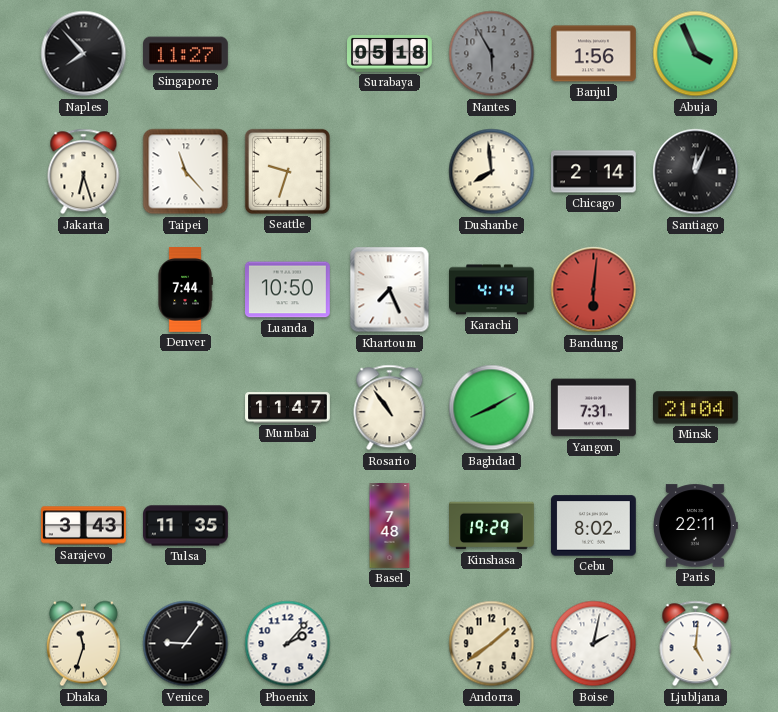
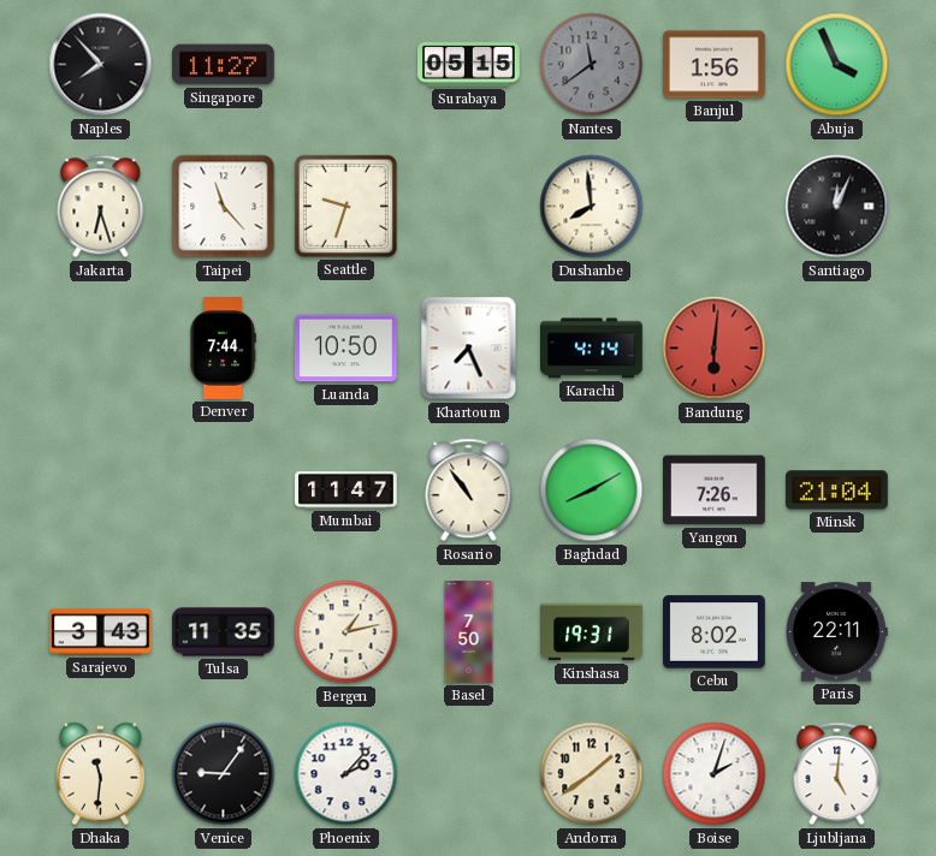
Surabaya: 05:18 -> 05:15
Nantes: 5:55 -> 11:39
Chicago: 2:14 -> none
Yangon: 7:31 -> 7:26
Bergen: none -> 1:13
Basel: 7:48 -> 7:50
Kinshasa: 19:29 -> 19:31
Dhaka: 11:33 -> 11:31
Boise: 2:02 -> 2:03
